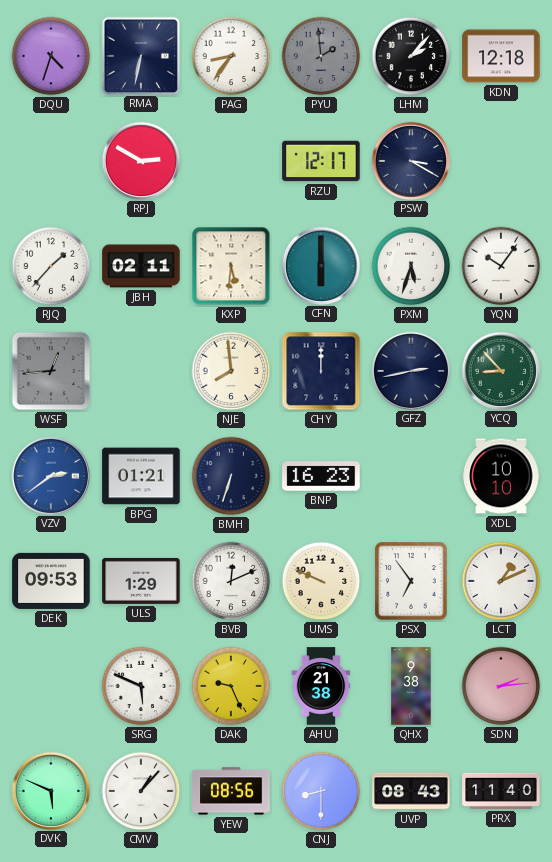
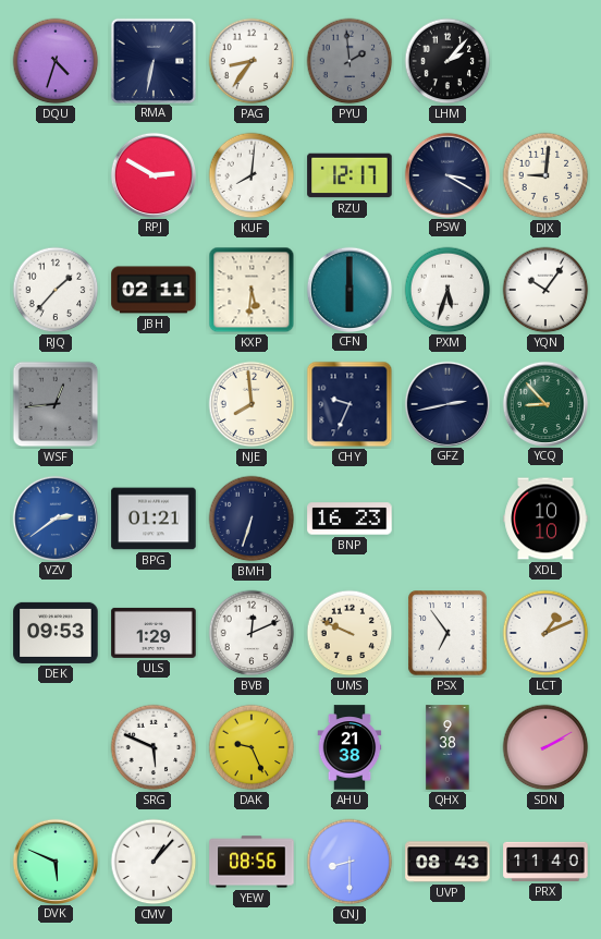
KDN: 12:18 -> none
KUF: none -> 8:01
DJX: none -> 9:01
CHY: 12:00 -> 9:34
SDN: 2:14 -> 2:10
